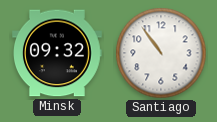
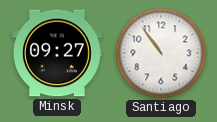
Minsk: 09:32 -> 09:27
